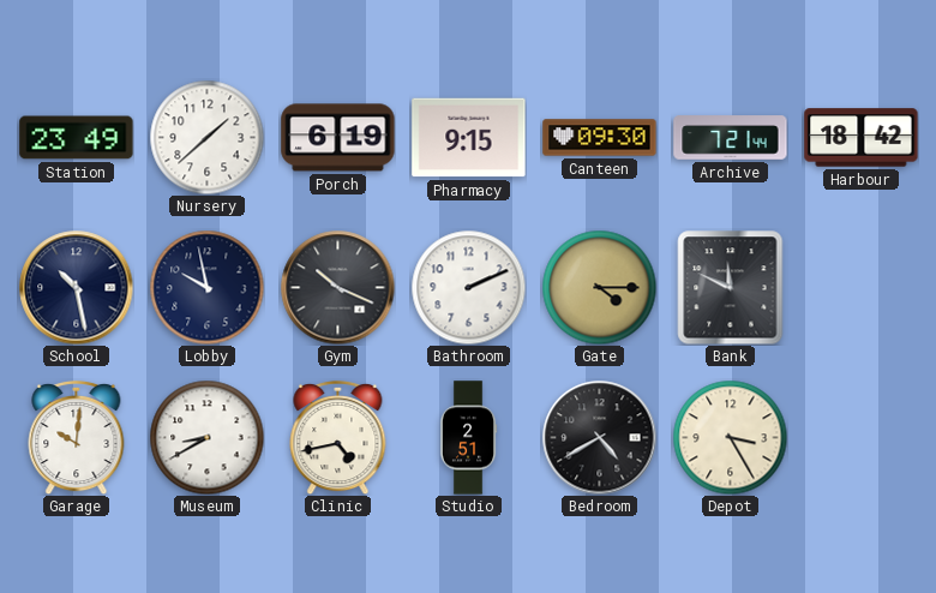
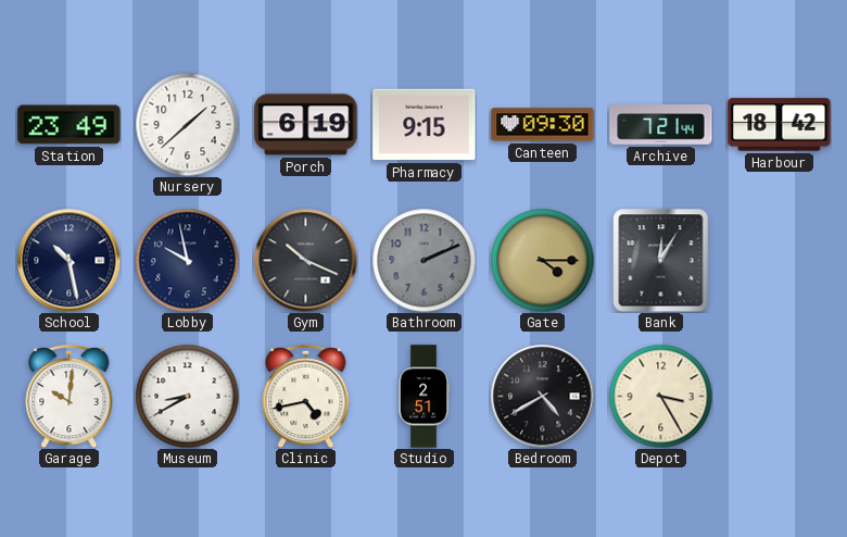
Bathroom dial: white -> grey
Bank: 11:49 -> 12:05
